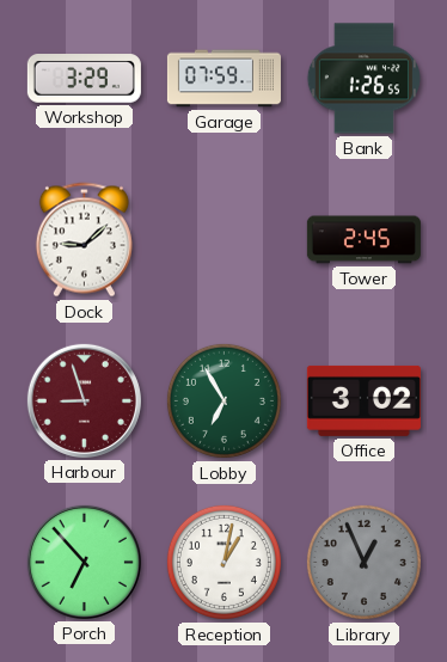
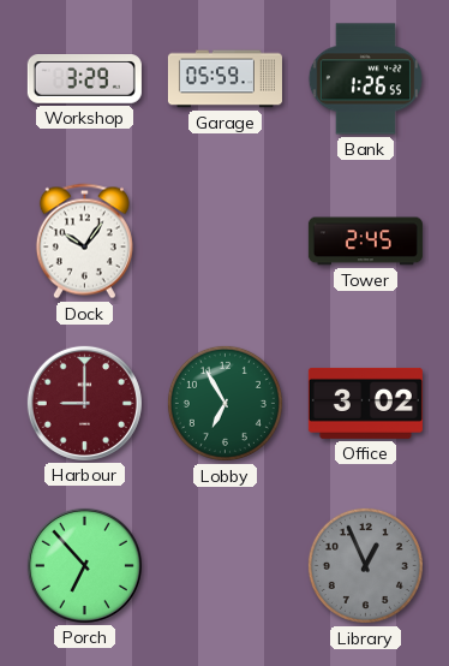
Garage: 07:59 -> 05:59
Dock: 9:08 -> 10:06
Harbour: 8:57 -> 9:00
Reception: 1:02 -> none
